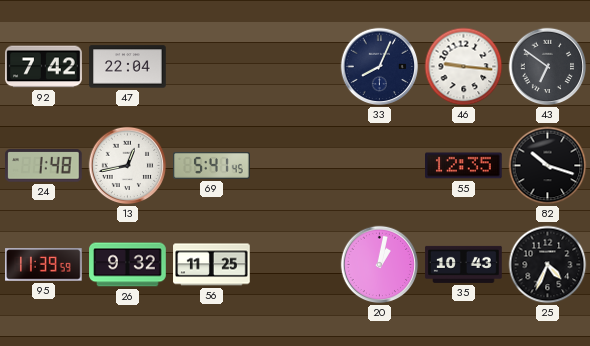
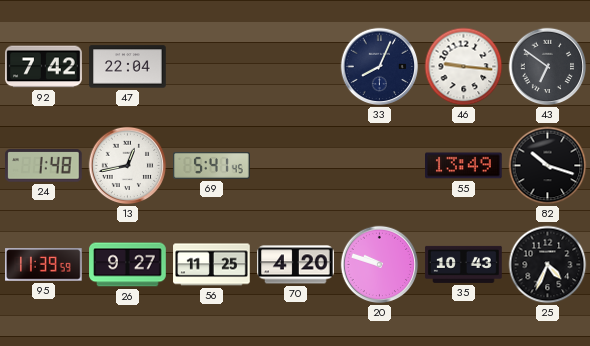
55: 12:35 -> 13:49
26: 9:32 -> 9:27
70: none -> 4:20
20: 1:02 -> 9:48
